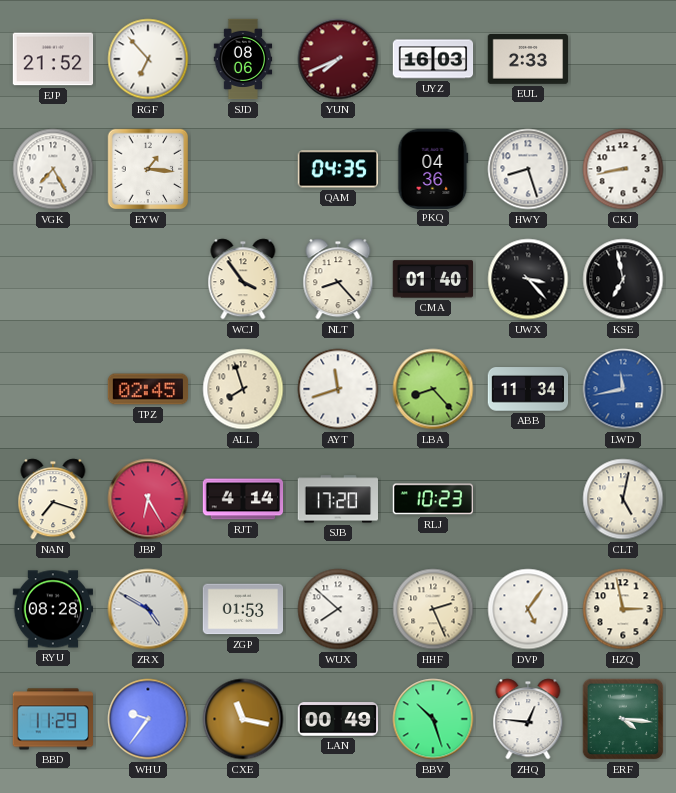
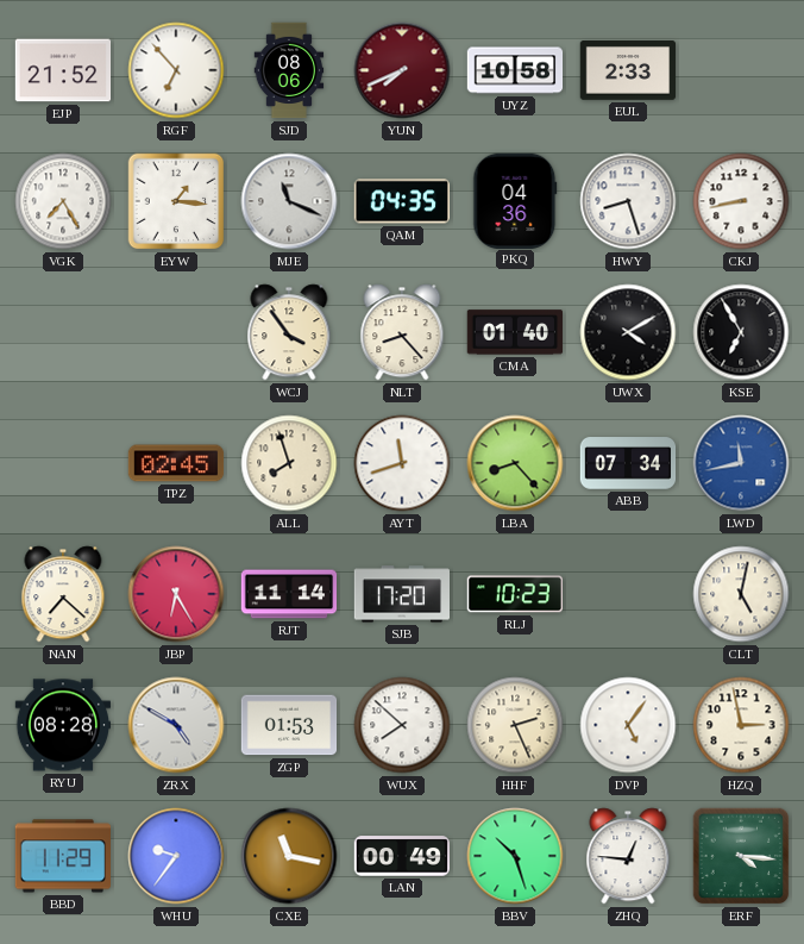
UYZ: 16:03 -> 10:58
MJE: none -> 11:19
UWX: 3:23 -> 4:10
KSE: 6:58 -> 6:55
ABB: 11:34 -> 07:34
NAN: 7:18 -> 7:22
RJT: 4:14 -> 11:14
